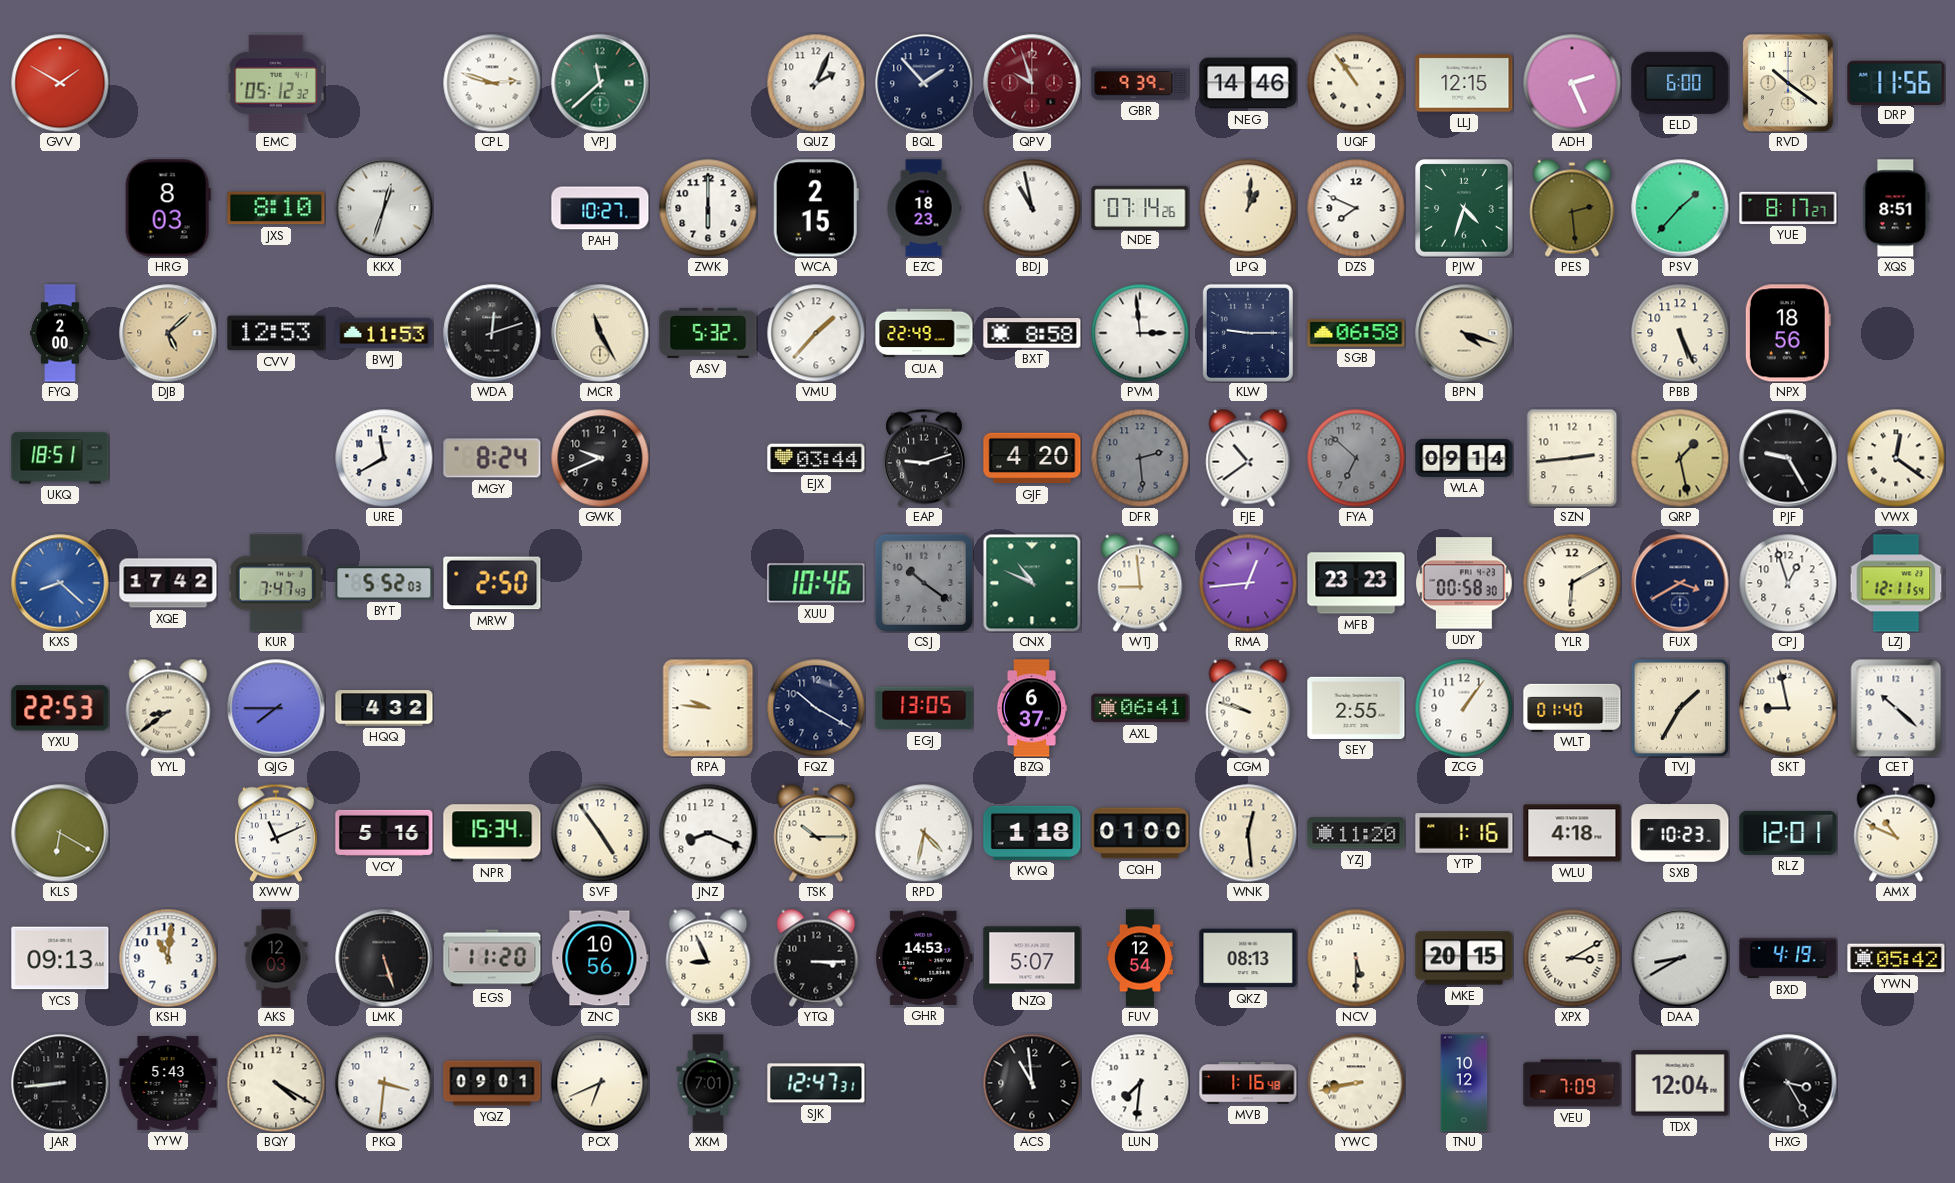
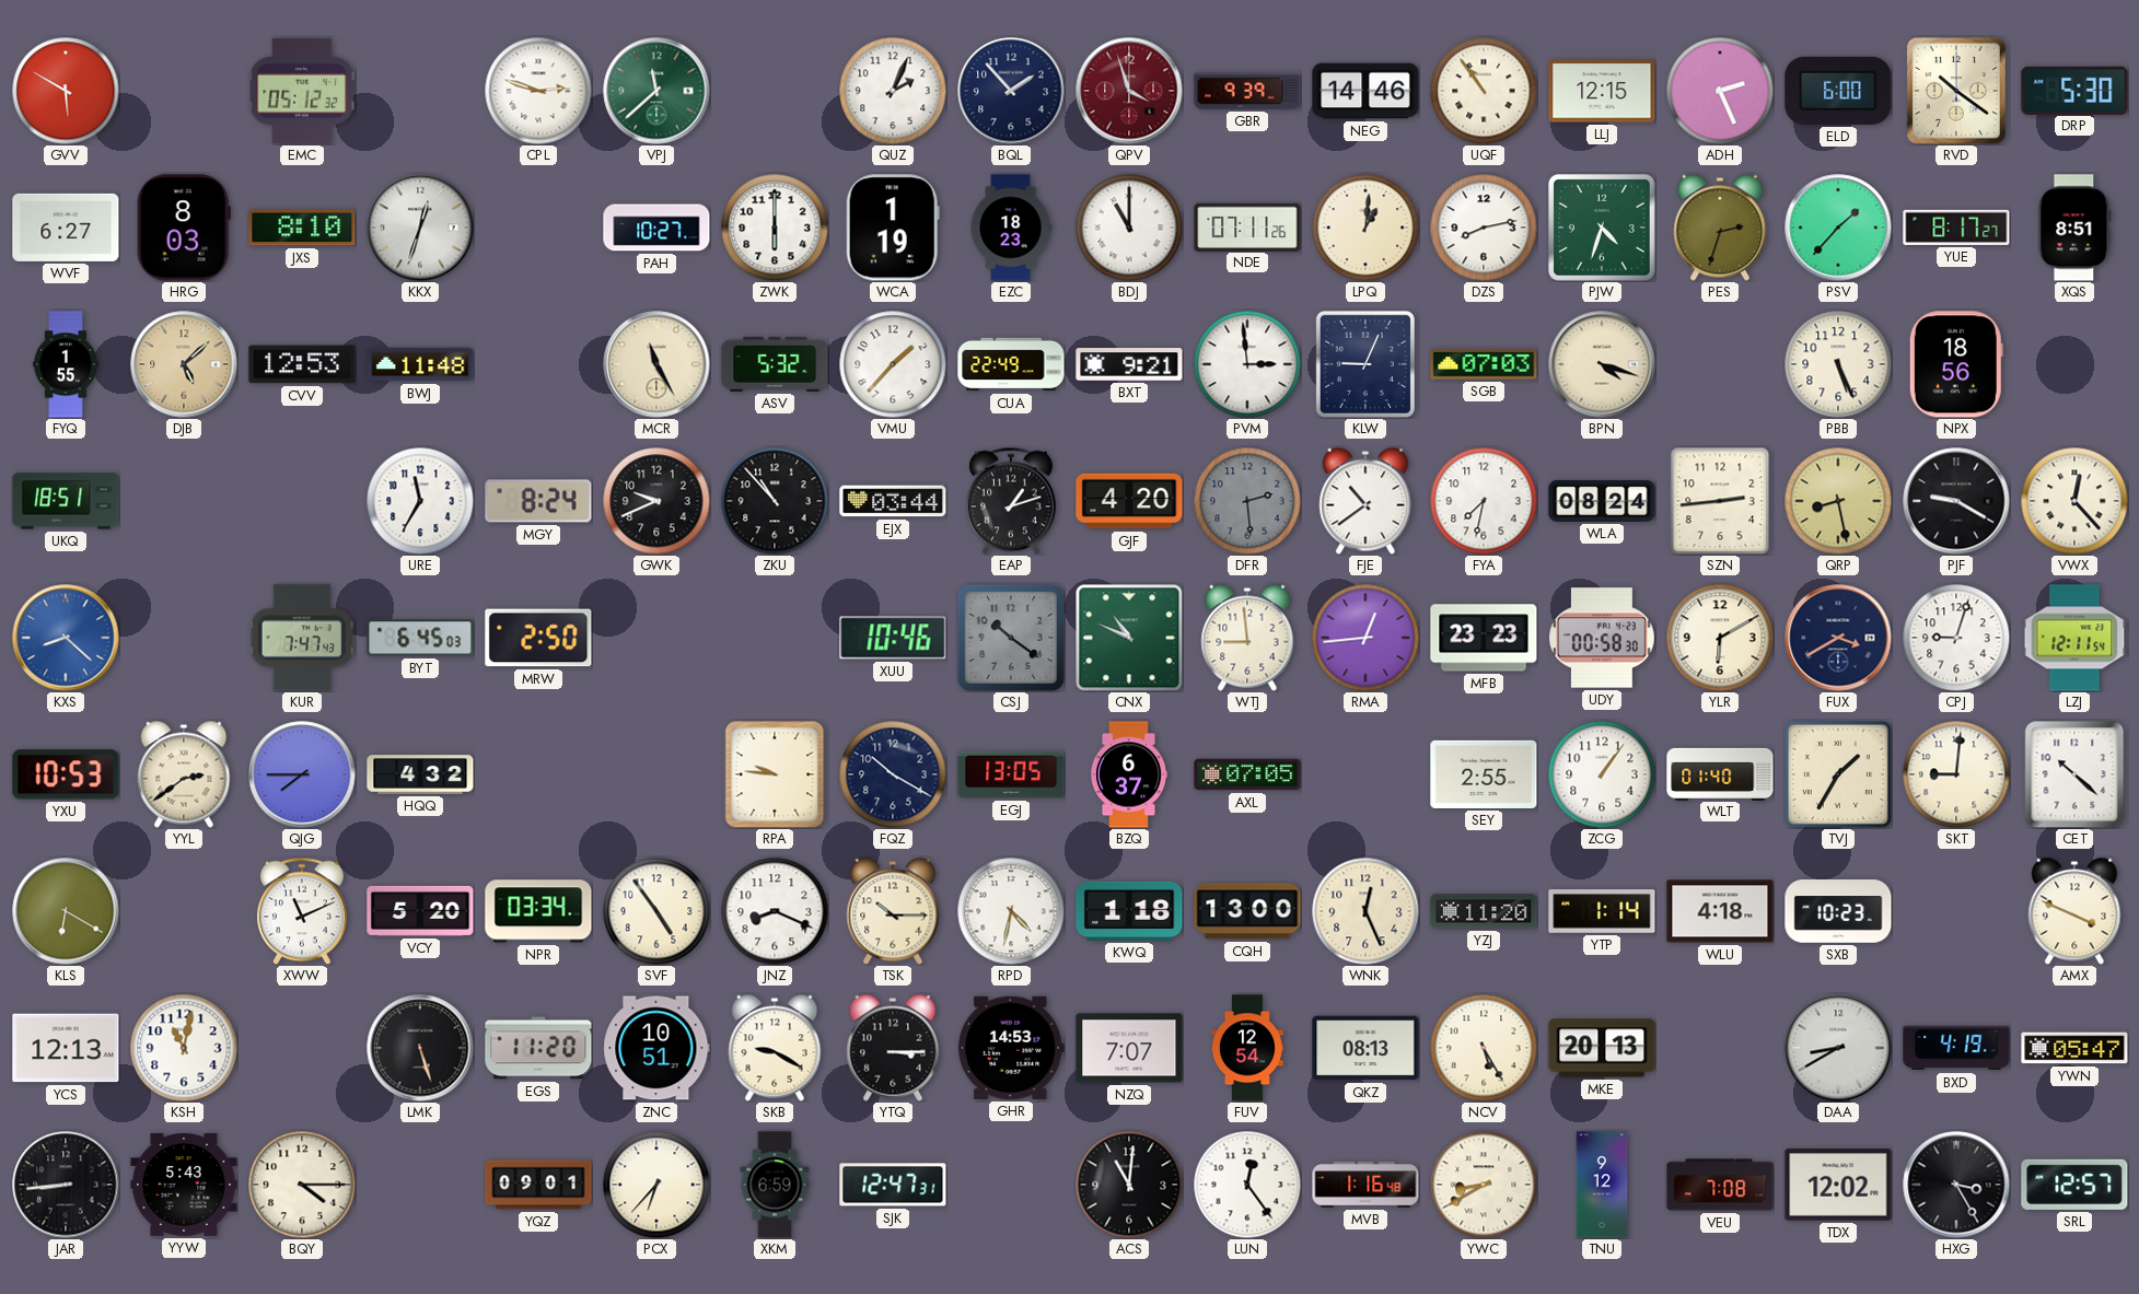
GVV: 1:50 -> 5:50
QPV: 9:57 -> 3:57
DRP: 11:56 -> 5:30
WVF: none -> 6:27
WCA: 2:15 -> 1:19
BDJ: 10:58 -> 11:00
NDE: 07:14 -> 07:11
DZS: 7:49 -> 8:13
PES: 2:29 -> 2:33
FYQ: 2:00 -> 1:55
BWJ: 11:53 -> 11:48
WDA: 12:12 -> none
BXT: 8:58 -> 9:21
KLW: 9:15 -> 9:04
SGB: 06:58 -> 07:03
URE: 11:40 -> 11:35
ZKU: none -> 10:53
EAP: 9:12 -> 1:12
FYA: 6:52 -> 7:32
FYA dial: grey -> white
WLA: 09:14 -> 08:24
QRP: 1:28 -> 8:28
PJF: 9:25 -> 9:20
VWX: 12:21 -> 12:23
XQE: 17:42 -> none
BYT: 5:52 -> 6:45
CPJ: 12:57 -> 9:03
YXU: 22:53 -> 10:53
YYL: 8:39 -> 2:39
AXL: 06:41 -> 07:05
CGM: 9:48 -> none
SKT: 8:58 -> 9:01
VCY: 5:16 -> 5:20
NPR: 15:34 -> 03:34
CQH: 01:00 -> 13:00
WNK: 12:29 -> 12:26
YTP: 1:16 -> 1:14
RLZ: 12:01 -> none
AMX: 10:49 -> 3:49
YCS: 09:13 -> 12:13
KSH: 11:01 -> 11:02
AKS: 12:03 -> none
ZNC: 10:56 -> 10:51
SKB: 8:56 -> 9:20
NZQ: 5:07 -> 7:07
NCV: 5:30 -> 5:25
MKE: 20:15 -> 20:13
XPX: 3:10 -> none
YWN: 05:42 -> 05:47
BQY: 4:20 -> 4:15
PKQ: 3:31 -> none
PCX: 6:41 -> 6:37
XKM: 7:01 -> 6:59
ACS: 10:59 -> 11:01
LUN: 7:31 -> 12:24
YWC: 8:43 -> 8:40
TNU: 10:12 -> 9:12
VEU: 7:09 -> 7:08
TDX: 12:04 -> 12:02
SRL: none -> 12:57
